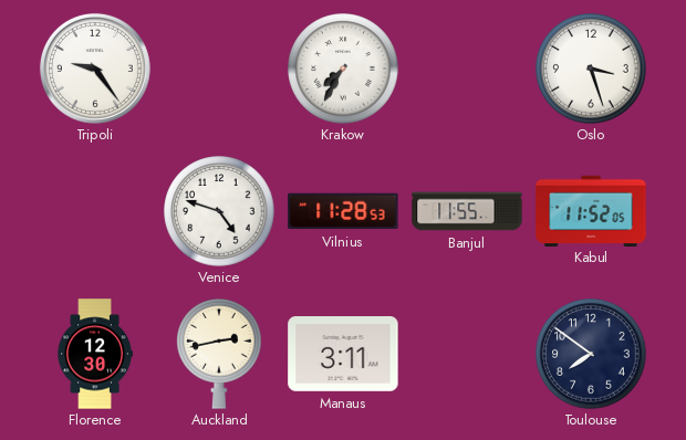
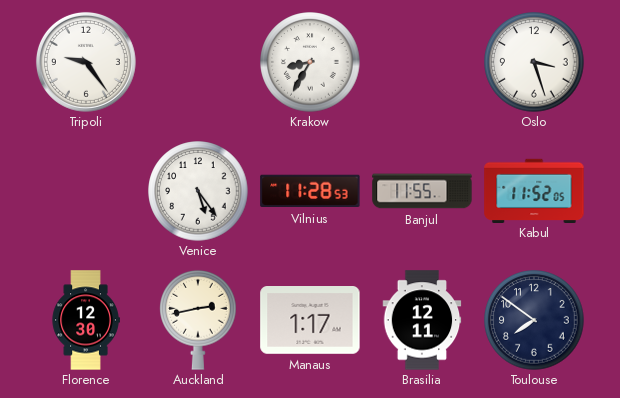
Krakow: 7:35 -> 8:35
Venice: 4:48 -> 5:24
Manaus: 3:11 -> 1:17
Brasilia: none -> 12:11
